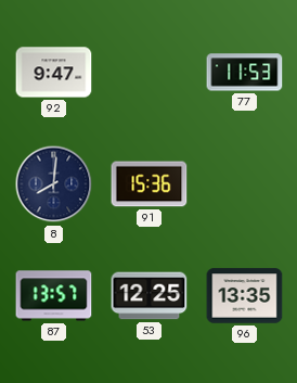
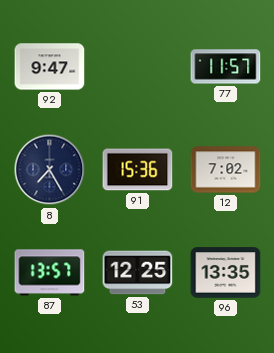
77: 11:53 -> 11:57
8: 8:01 -> 7:25
12: none -> 7:02
